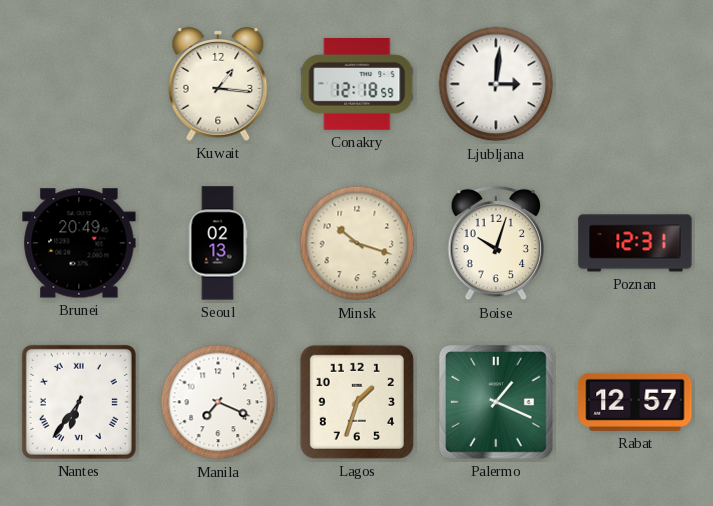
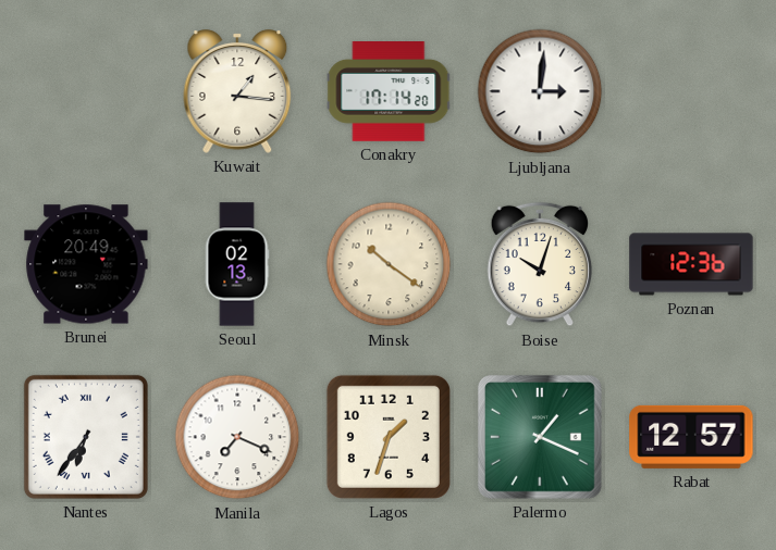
Conakry: 12:18 -> 17:14
Minsk: 10:18 -> 10:21
Poznan: 12:31 -> 12:36
